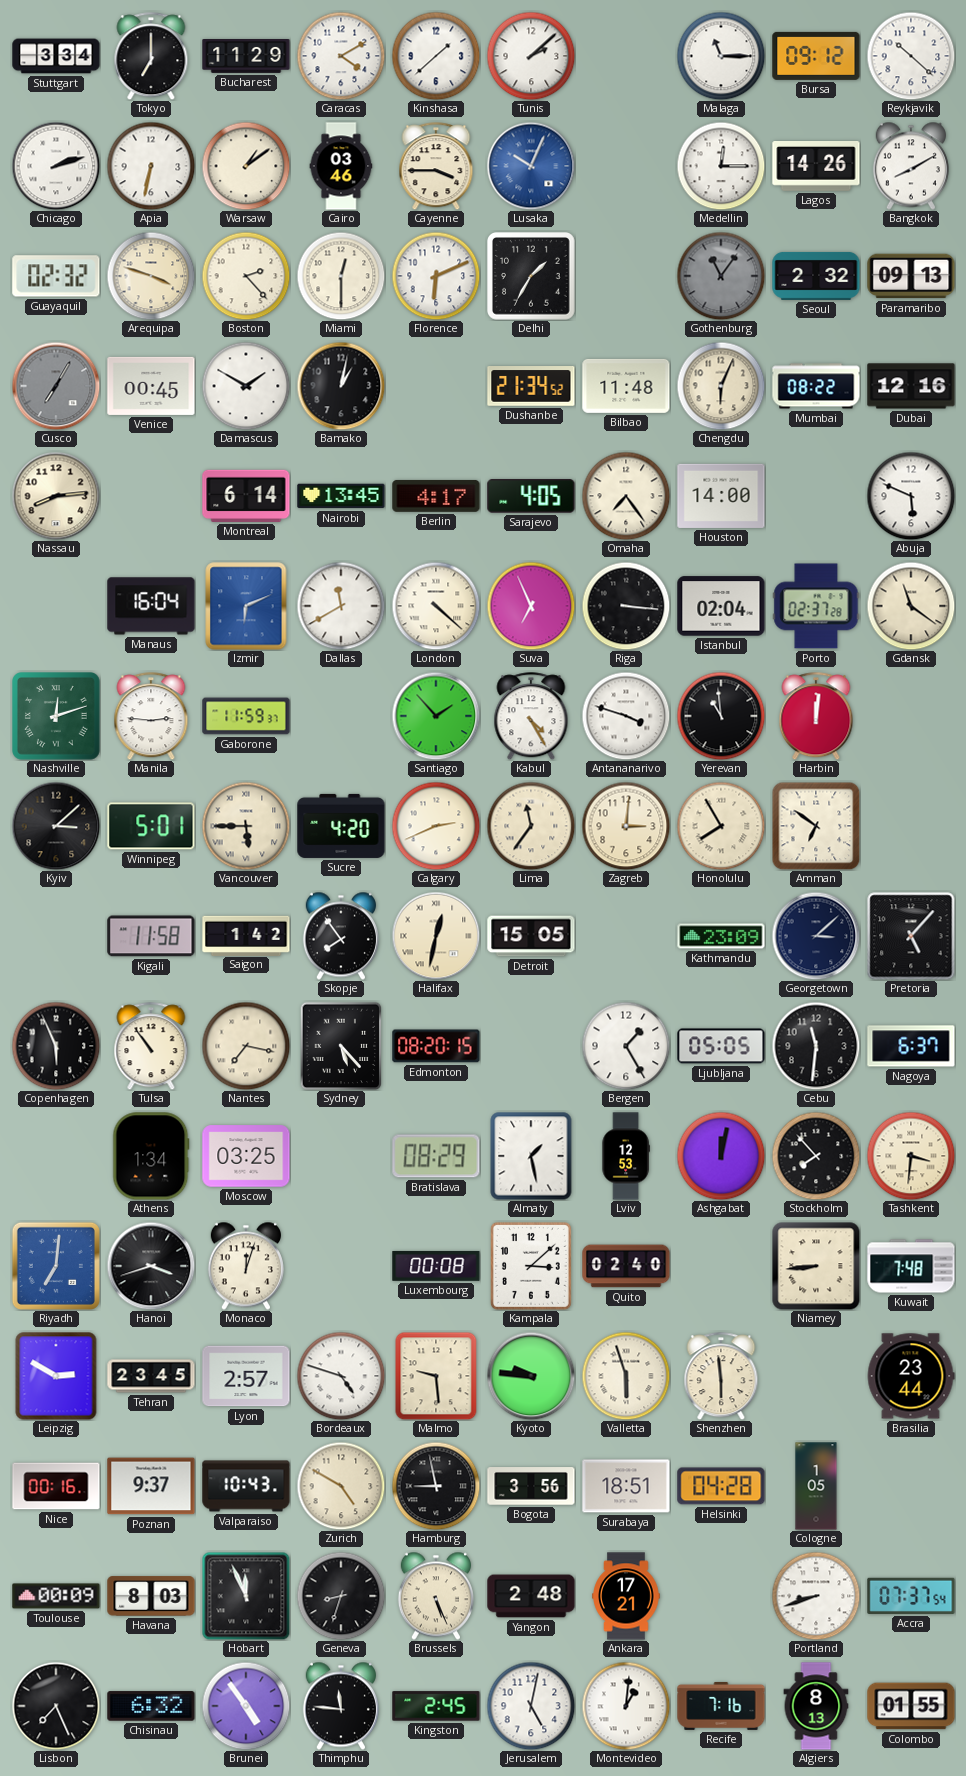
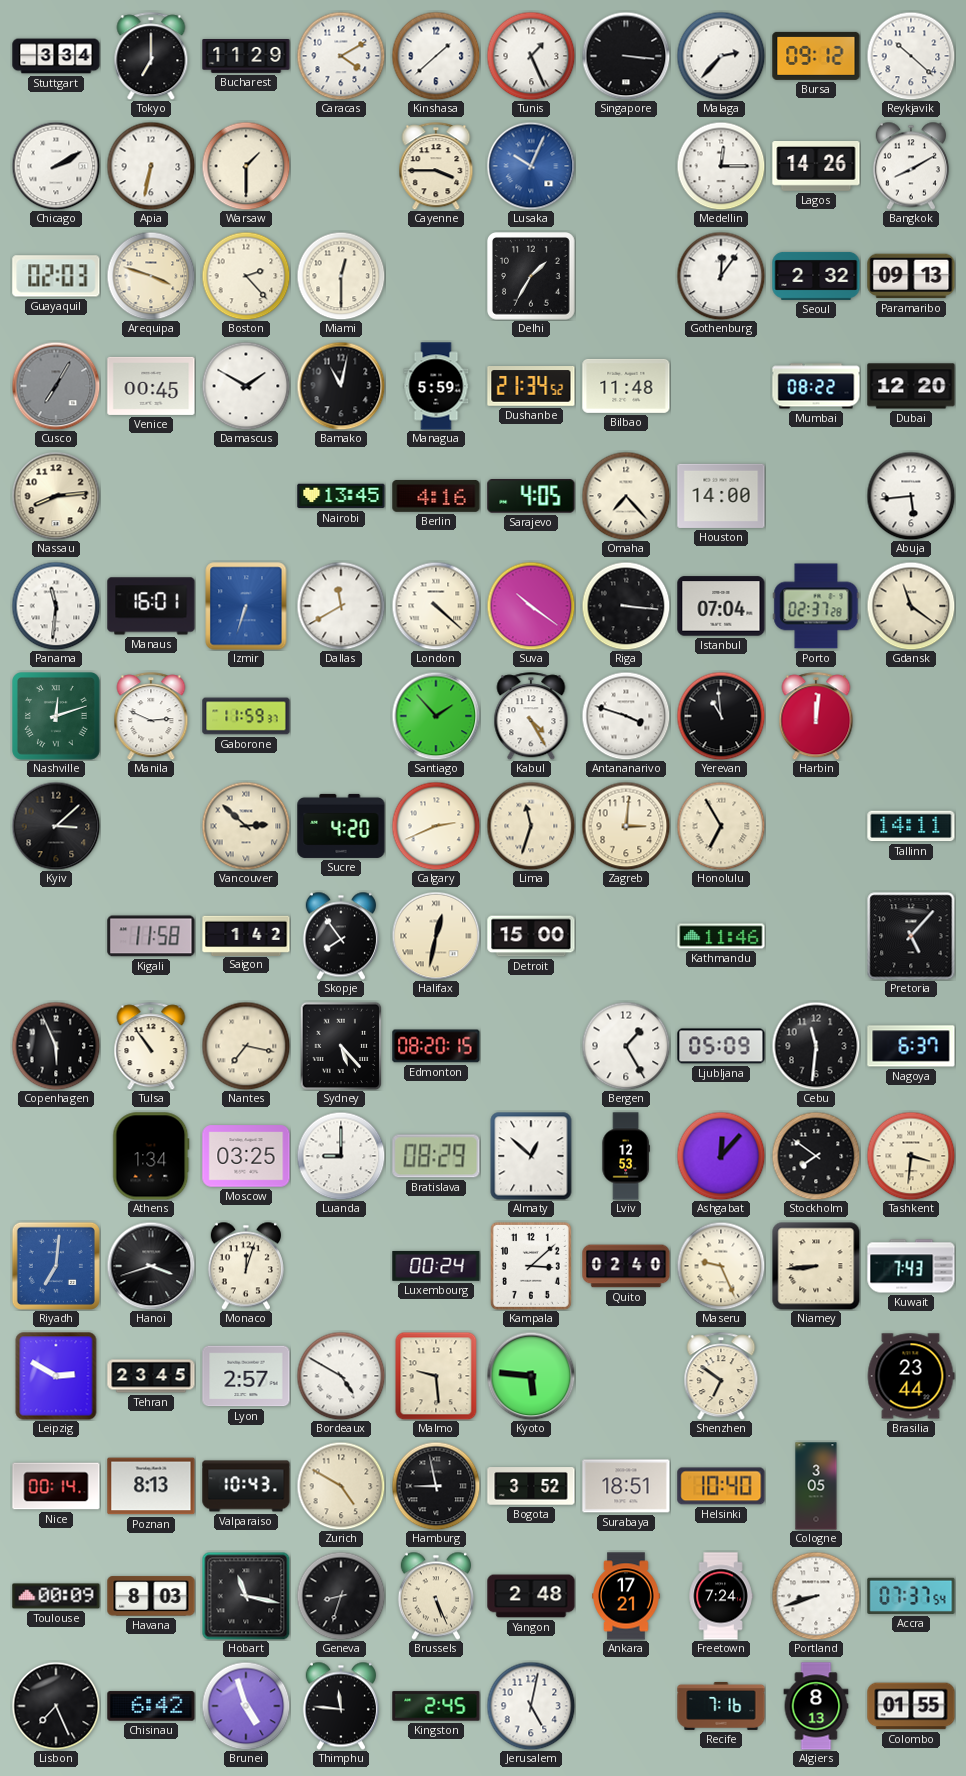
Tunis: 2:08 -> 1:26
Singapore: none -> 3:16
Malaga: 11:15 -> 2:37
Chicago: 2:12 -> 2:10
Warsaw: 1:09 -> 1:30
Cairo: 03:46 -> none
Guayaquil: 02:32 -> 02:03
Florence: 6:11 -> none
Gothenburg: 11:06 -> 12:06
Gothenburg dial: grey -> white
Bamako: 1:02 -> 11:02
Managua: none -> 5:59
Chengdu: 6:04 -> none
Dubai: 12:16 -> 12:20
Montreal: 6:14 -> none
Berlin: 4:17 -> 4:16
Omaha: 7:24 -> 7:23
Abuja: 5:49 -> 5:44
Panama: none -> 11:31
Manaus: 16:04 -> 16:01
Izmir: 6:11 -> 6:33
Suva: 6:56 -> 10:21
Istanbul: 02:04 -> 07:04
Manila: 2:46 -> 2:49
Winnipeg: 5:01 -> none
Vancouver: 5:45 -> 2:52
Lima: 11:36 -> 11:33
Honolulu: 7:55 -> 6:55
Amman: 6:51 -> none
Tallinn: none -> 14:11
Detroit: 15:05 -> 15:00
Kathmandu: 23:09 -> 11:46
Georgetown: 3:08 -> none
Ljubljana: 05:05 -> 05:09
Luanda: none -> 9:00
Almaty: 1:28 -> 12:52
Ashgabat: 12:02 -> 12:07
Stockholm: 7:53 -> 7:51
Luxembourg: 00:08 -> 00:24
Maseru: none -> 9:26
Kuwait: 7:48 -> 7:43
Bordeaux: 4:48 -> 4:50
Kyoto: 9:46 -> 5:46
Valletta: 5:57 -> none
Shenzhen: 5:59 -> 6:51
Nice: 00:16 -> 00:14
Poznan: 9:37 -> 8:13
Bogota: 3:56 -> 3:52
Helsinki: 04:28 -> 10:40
Cologne: 1:05 -> 3:05
Hobart: 11:56 -> 11:17
Freetown: none -> 7:24
Chisinau: 6:32 -> 6:42
Brunei: 4:54 -> 4:57
Montevideo: 1:01 -> none
